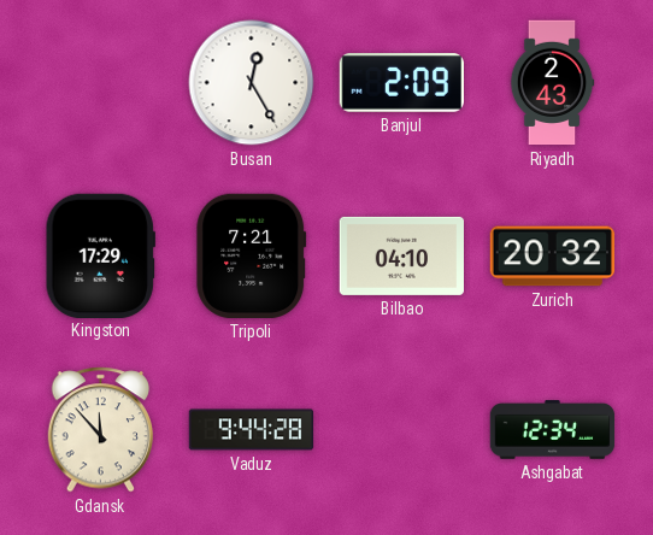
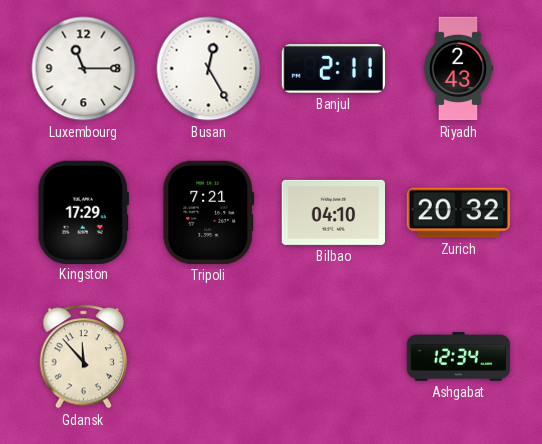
Luxembourg: none -> 11:15
Banjul: 2:09 -> 2:11
Vaduz: 9:44 -> none
